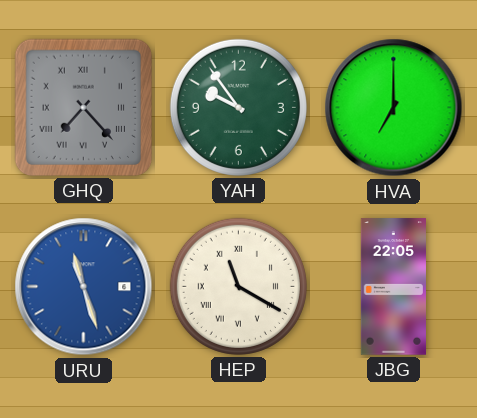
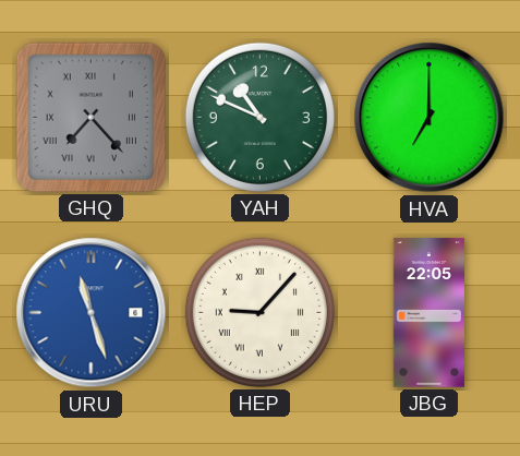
YAH: 9:54 -> 10:49
HEP: 11:20 -> 9:07
